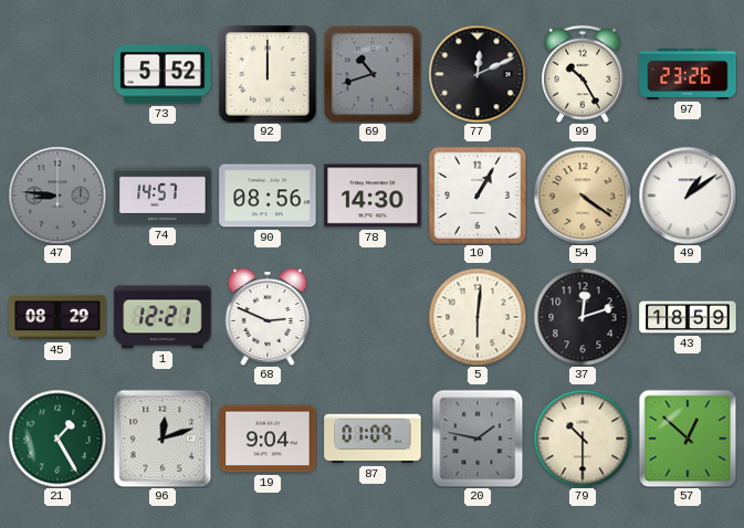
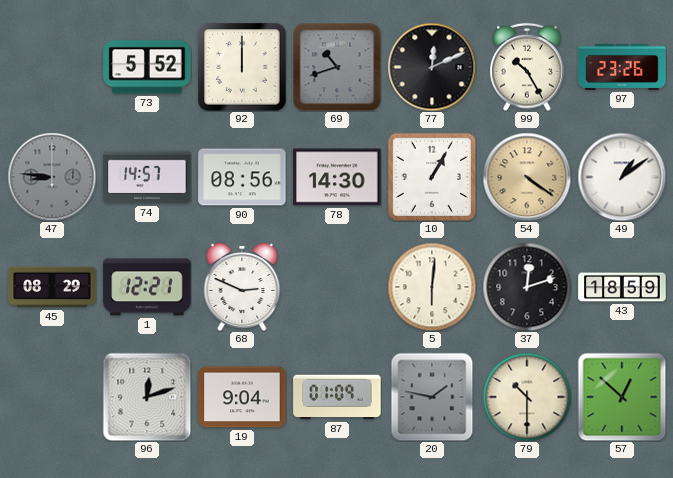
21: 1:25 -> none
